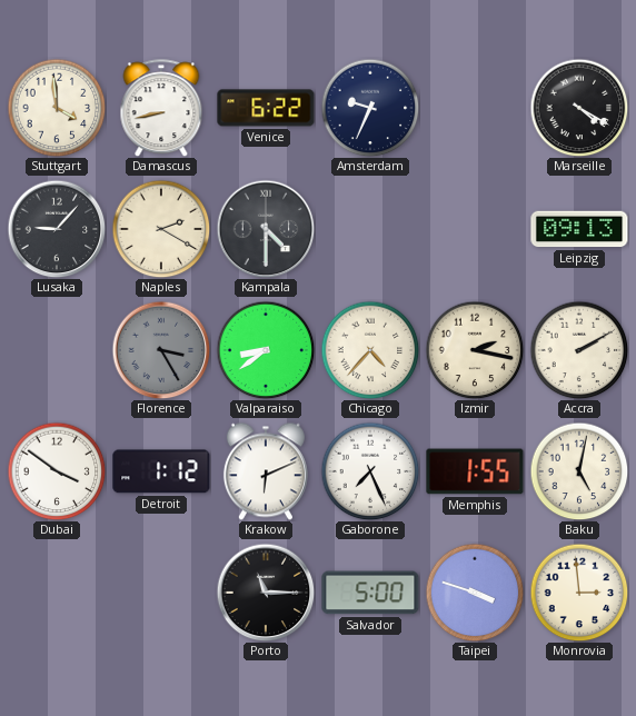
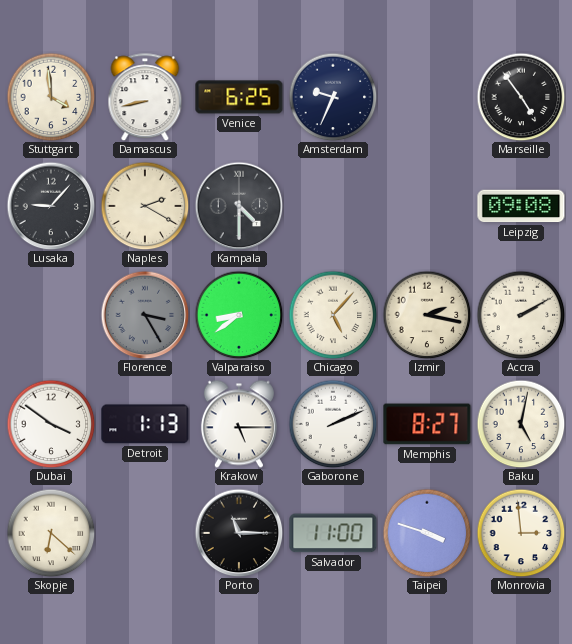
Venice: 6:22 -> 6:25
Marseille: 4:20 -> 4:54
Leipzig: 09:13 -> 09:08
Chicago: 4:37 -> 5:07
Detroit: 1:12 -> 1:13
Krakow: 6:11 -> 5:15
Gaborone: 7:26 -> 2:11
Memphis: 1:55 -> 8:27
Skopje: none -> 6:22
Salvador: 5:00 -> 11:00
